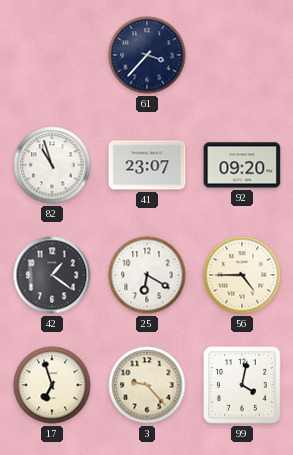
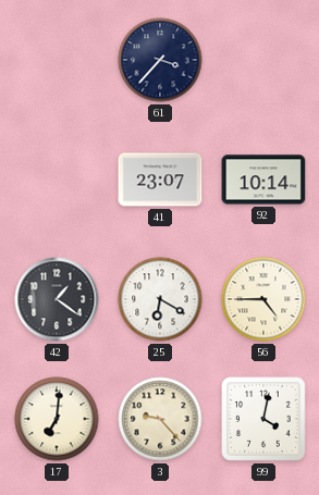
82: 10:57 -> none
92: 09:20 -> 10:14
17: 6:57 -> 7:01
